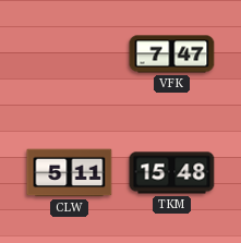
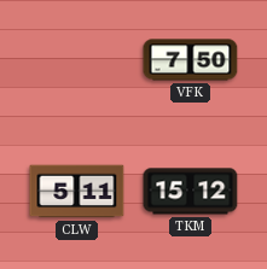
VFK: 7:47 -> 7:50
TKM: 15:48 -> 15:12
